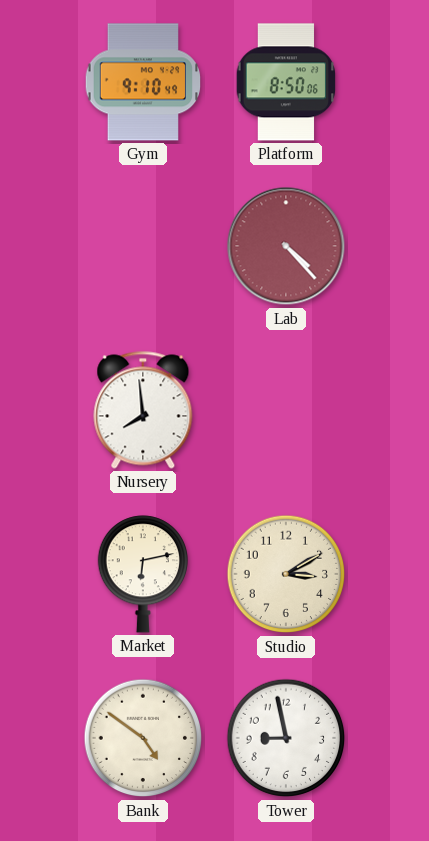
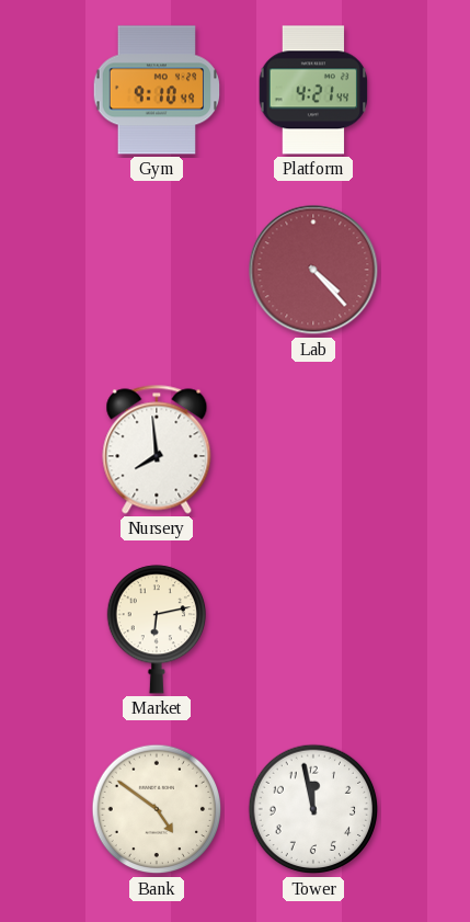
Platform: 8:50 -> 4:21
Studio: 3:10 -> none
Tower: 8:58 -> 11:58
